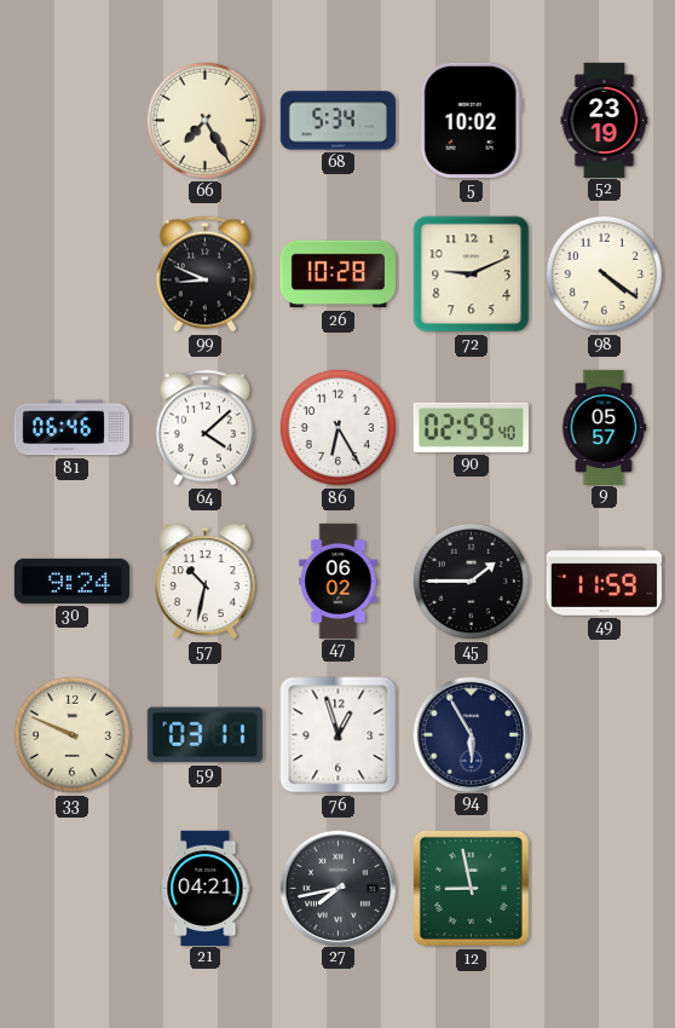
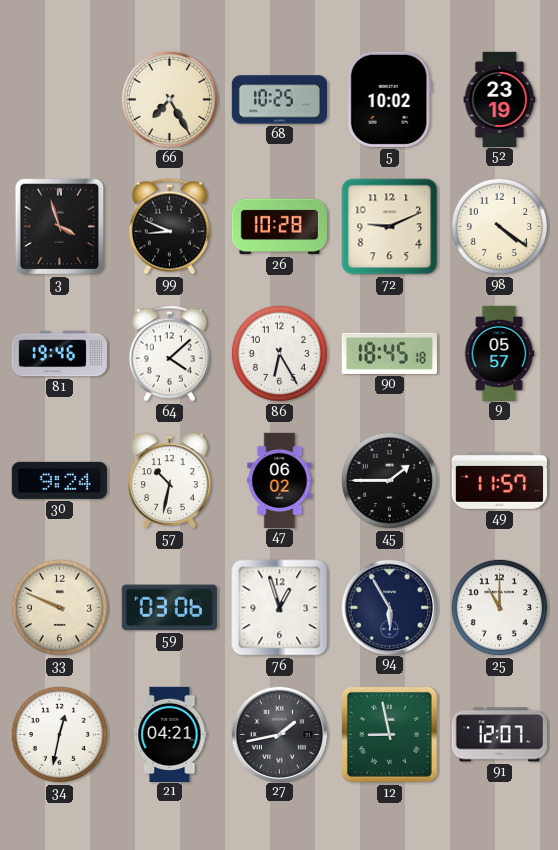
68: 5:34 -> 10:25
3: none -> 3:57
81: 06:46 -> 19:46
90: 02:59 -> 18:45
49: 11:59 -> 11:57
59: 03:11 -> 03:06
25: none -> 11:00
34: none -> 12:32
27: 7:43 -> 1:43
91: none -> 12:07
